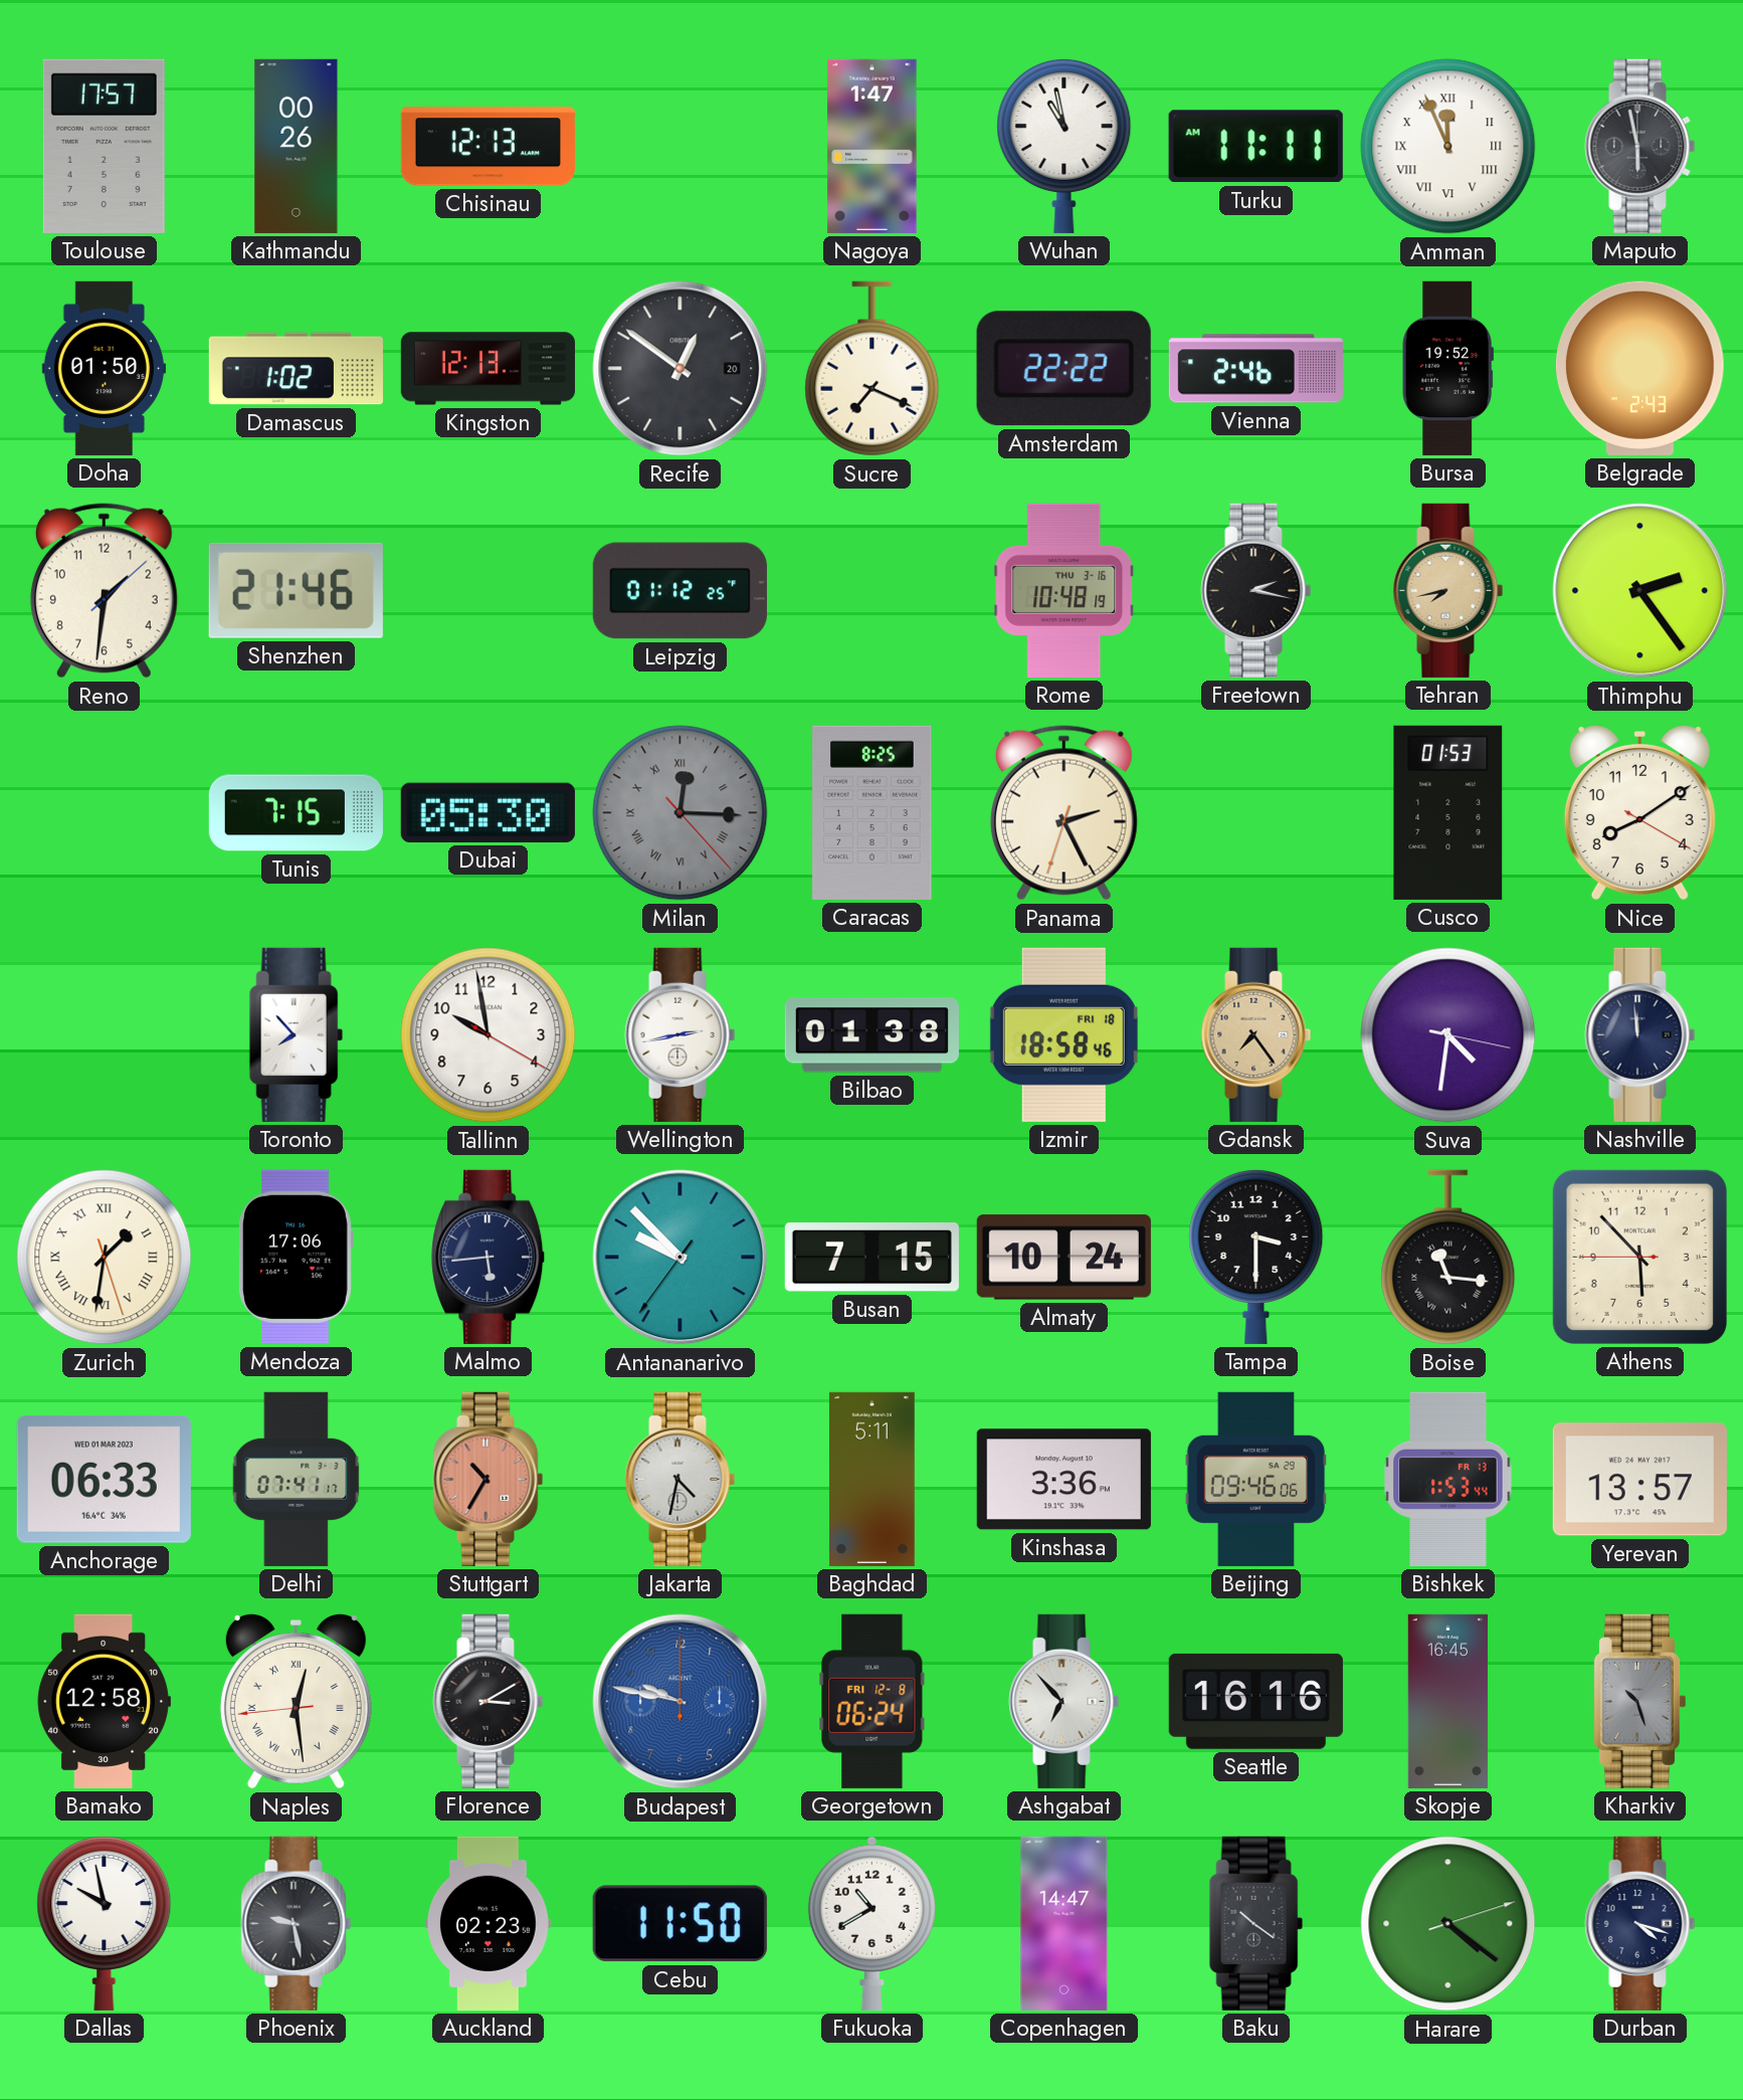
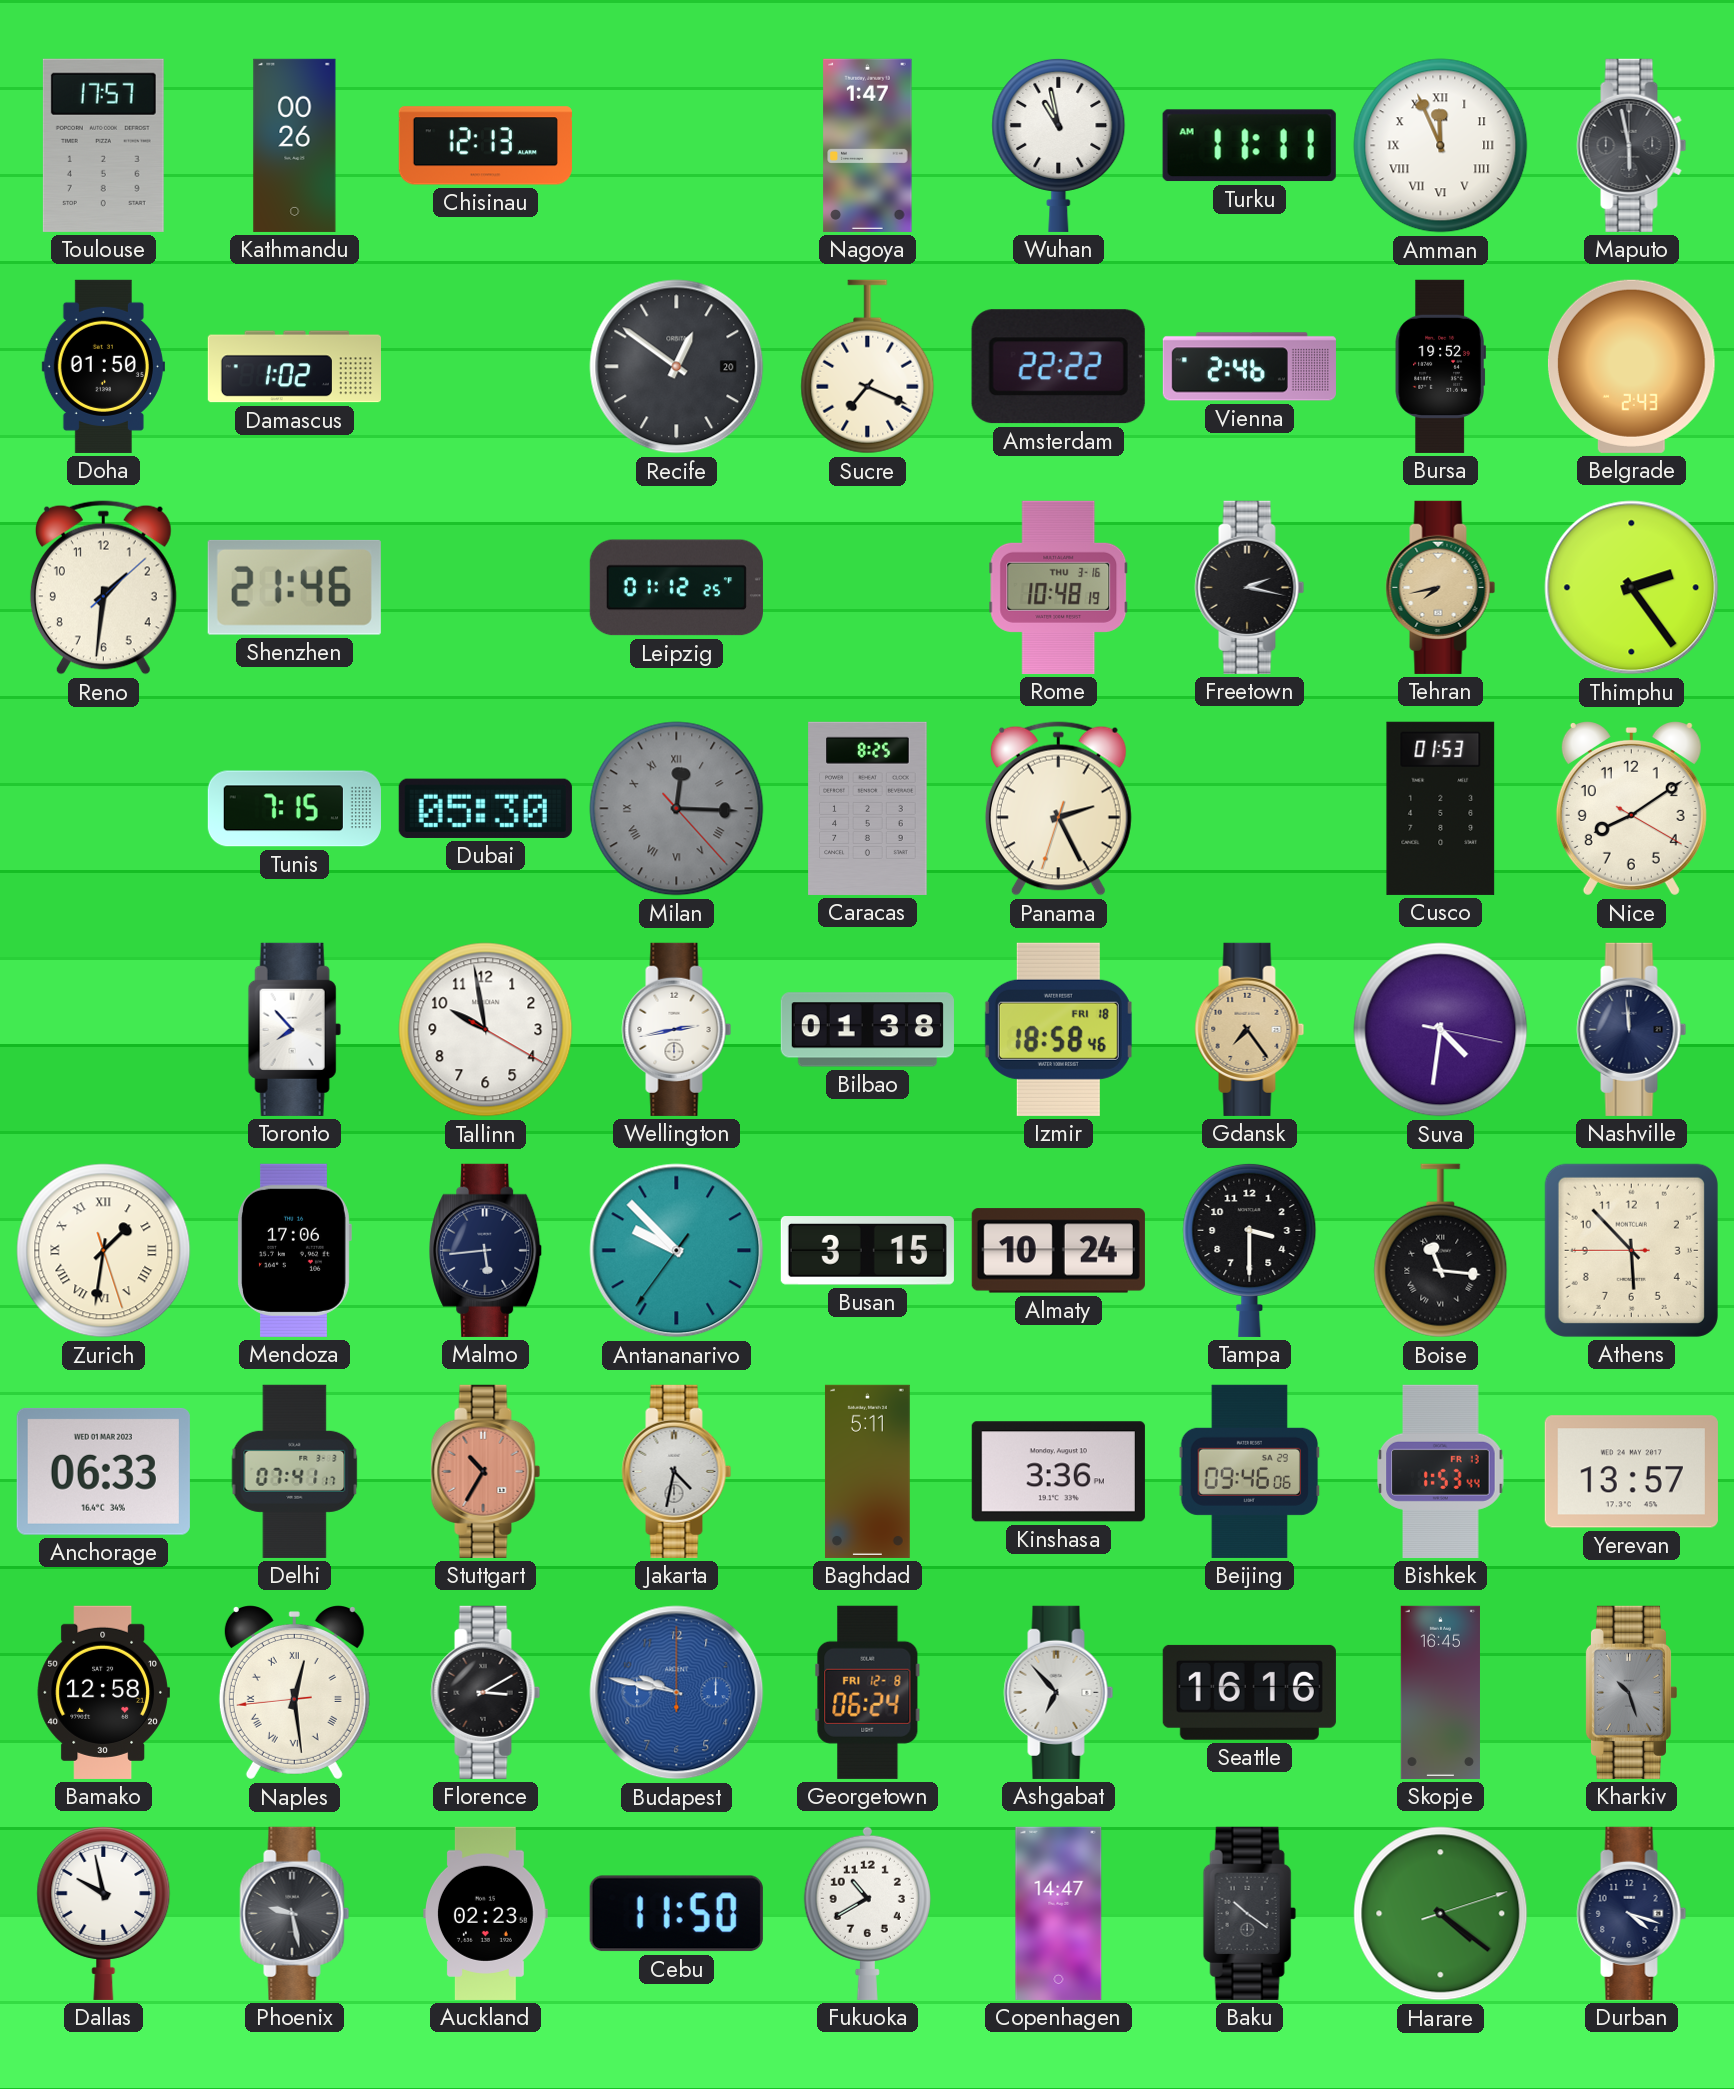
Kingston: 12:13 -> none
Busan: 7:15 -> 3:15
